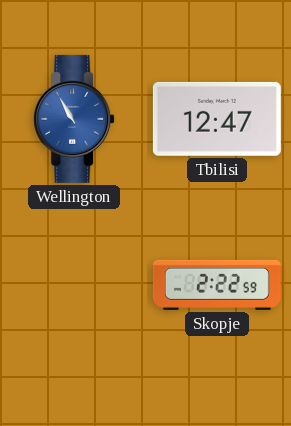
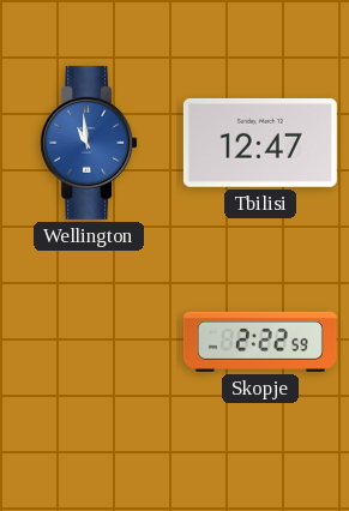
Wellington: 10:55 -> 10:59
